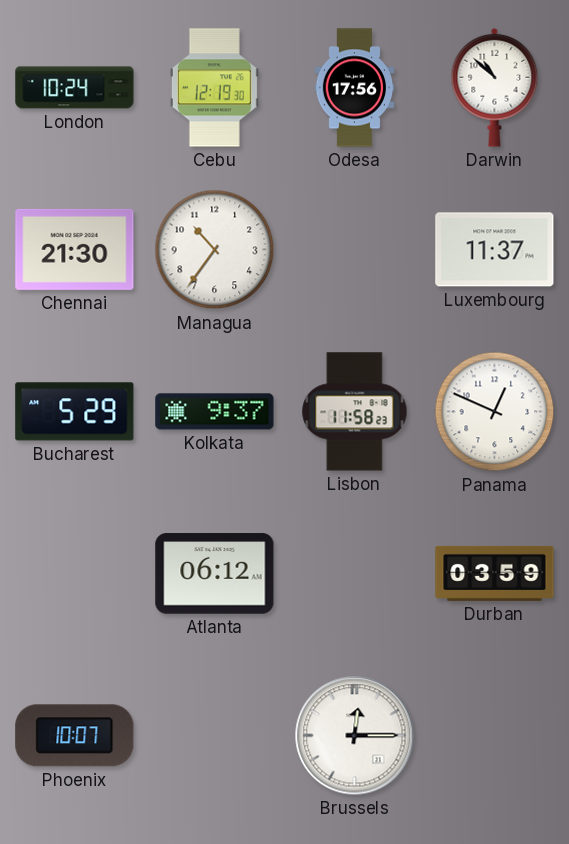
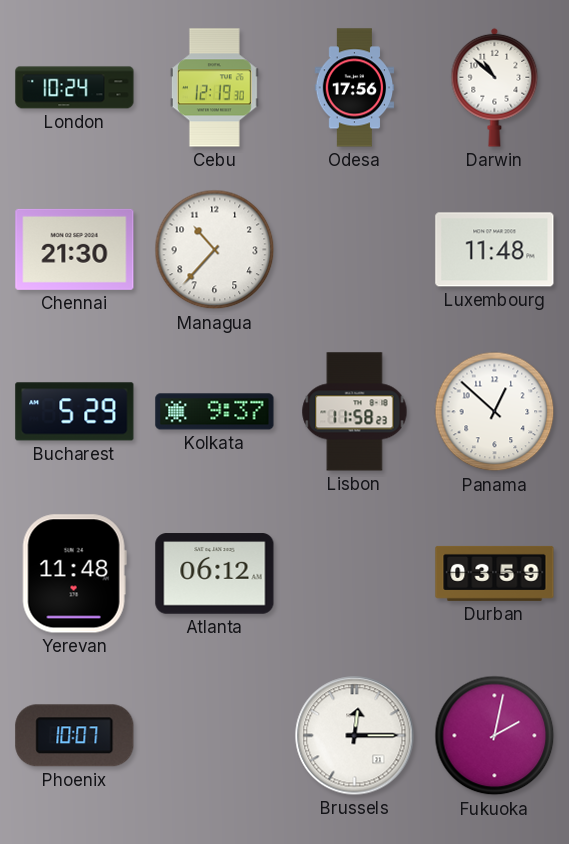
Managua: 10:36 -> 10:37
Luxembourg: 11:37 -> 11:48
Panama: 12:49 -> 12:52
Yerevan: none -> 11:48
Fukuoka: none -> 2:02
